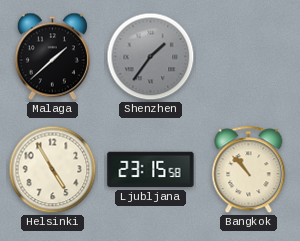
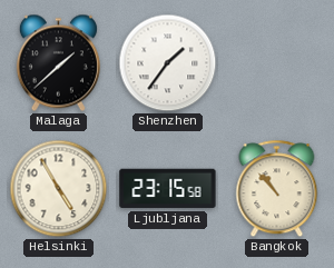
Shenzhen dial: grey -> white
